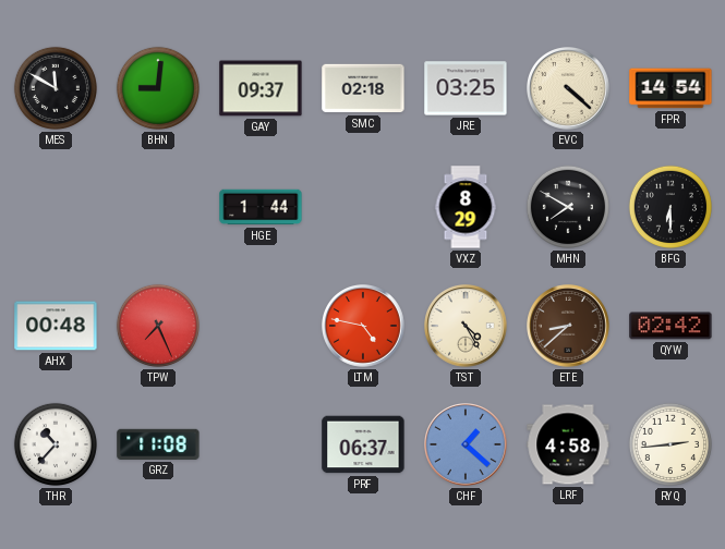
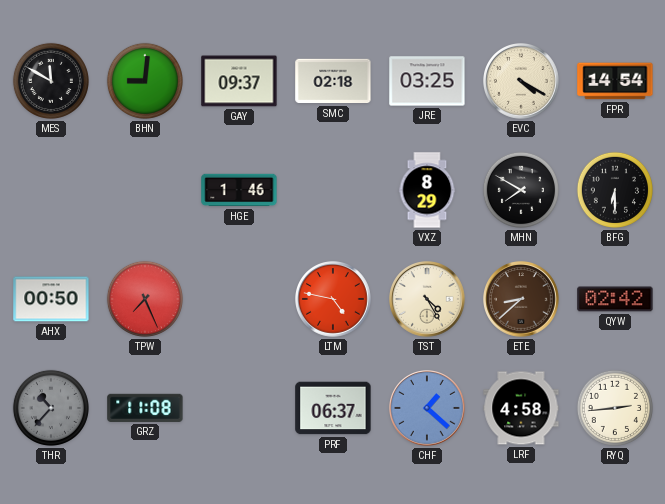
EVC: 4:22 -> 4:20
HGE: 1:44 -> 1:46
AHX: 00:48 -> 00:50
THR dial: white -> grey
